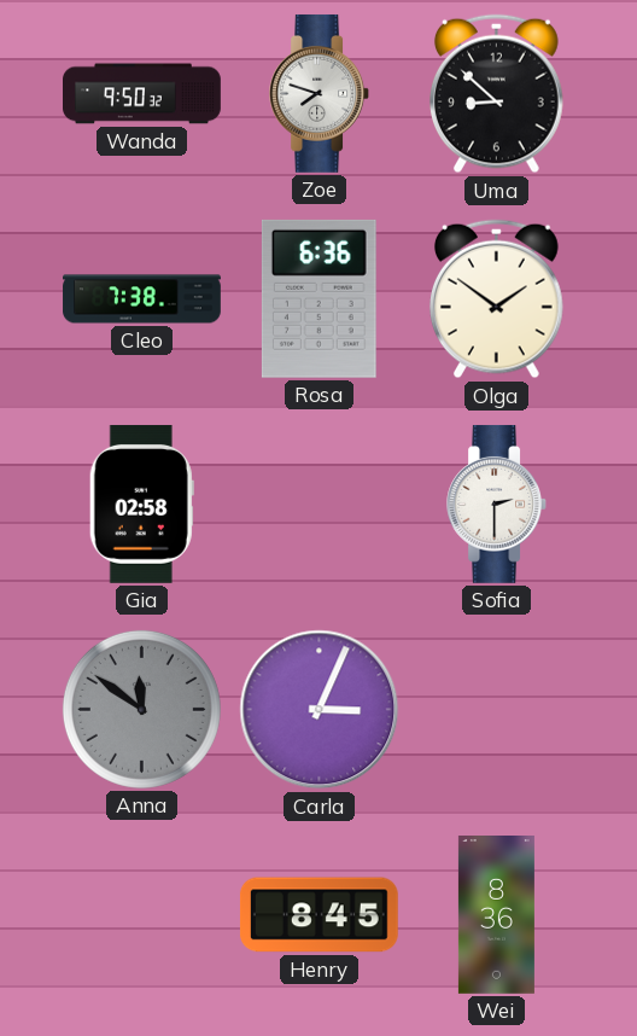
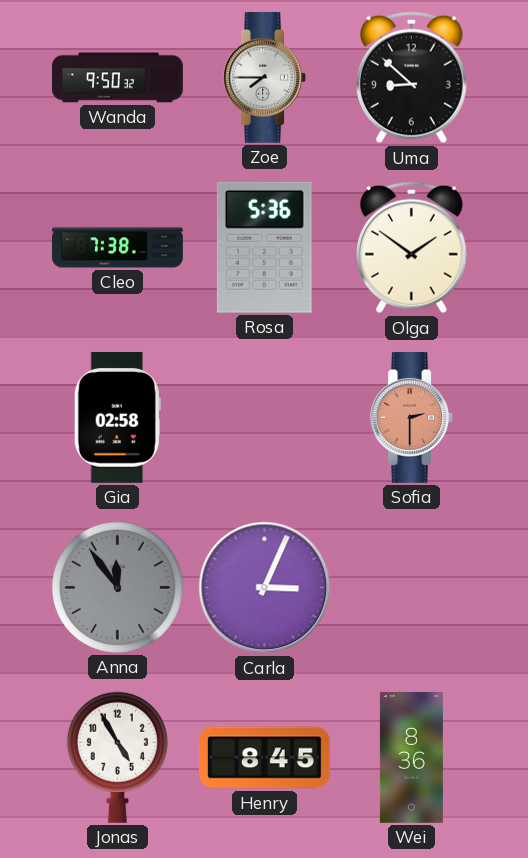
Zoe: 7:48 -> 7:45
Rosa: 6:36 -> 5:36
Sofia dial: white -> salmon
Anna: 11:51 -> 11:54
Jonas: none -> 4:55
